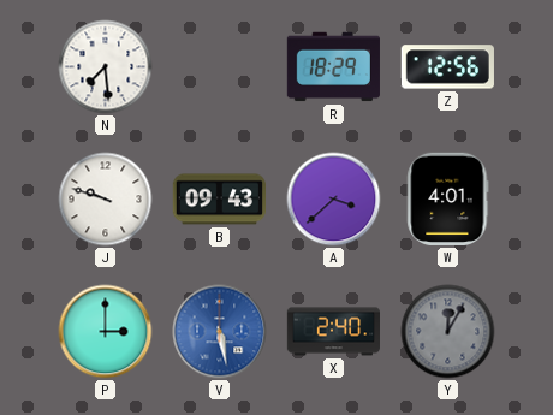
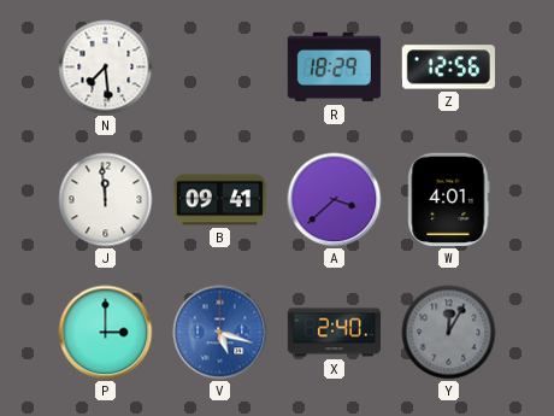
J: 9:48 -> 11:59
B: 09:43 -> 09:41
V: 5:28 -> 5:18
